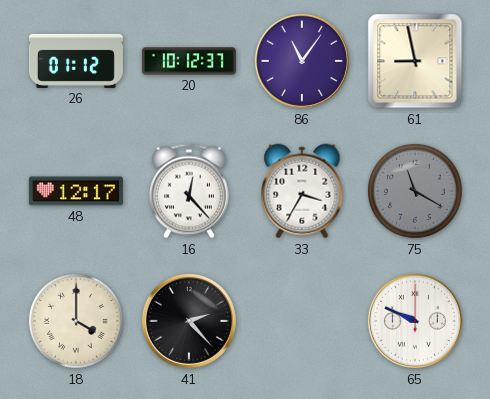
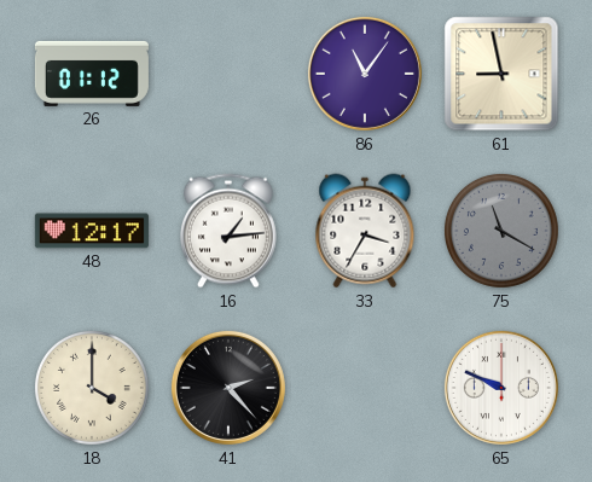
20: 10:12 -> none
16: 12:23 -> 1:14
